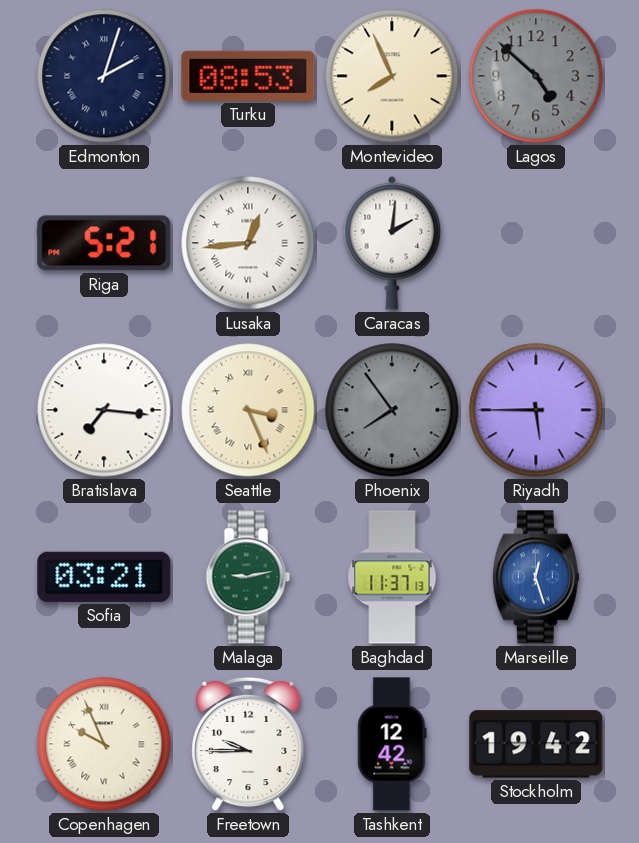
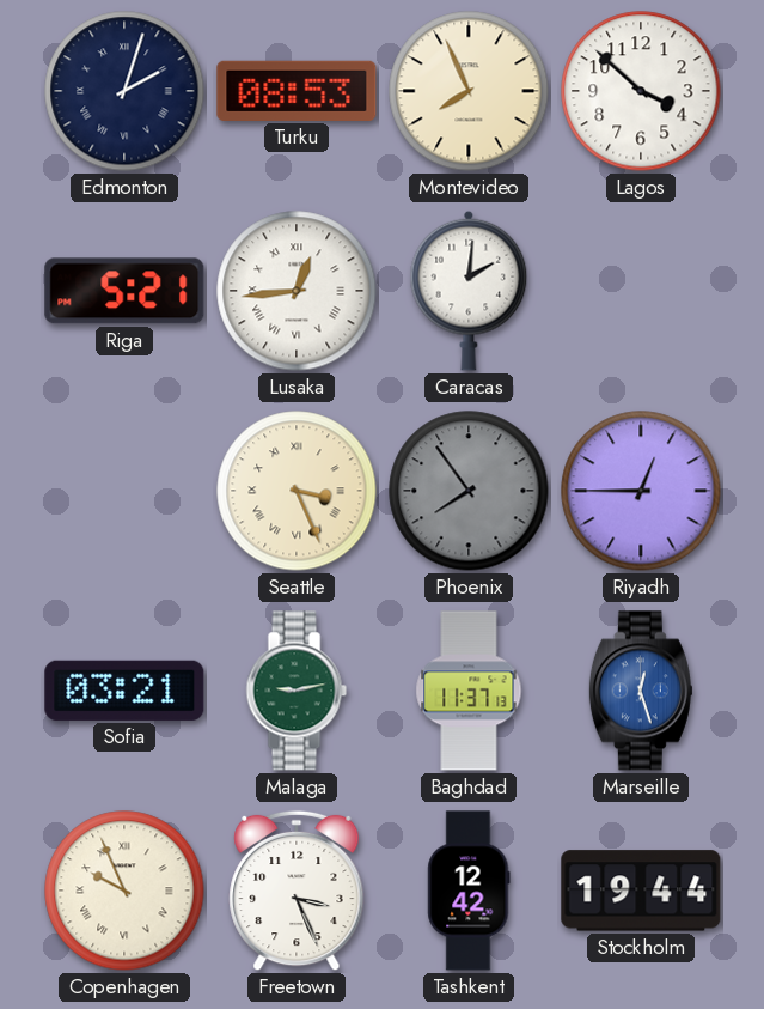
Lagos: 4:52 -> 3:52
Lagos dial: grey -> white
Bratislava: 7:16 -> none
Riyadh: 5:45 -> 12:45
Freetown: 9:45 -> 3:26
Stockholm: 19:42 -> 19:44
